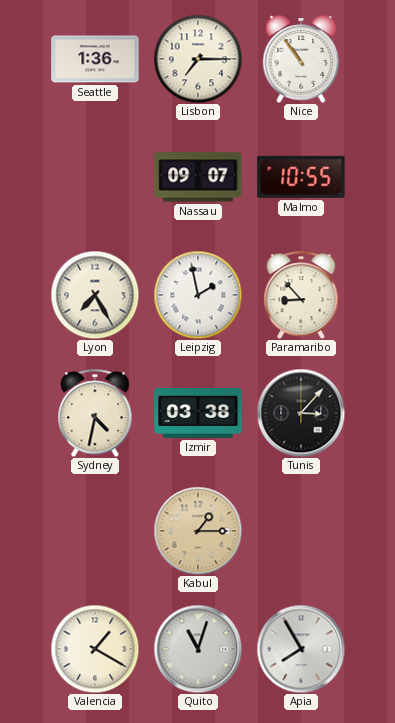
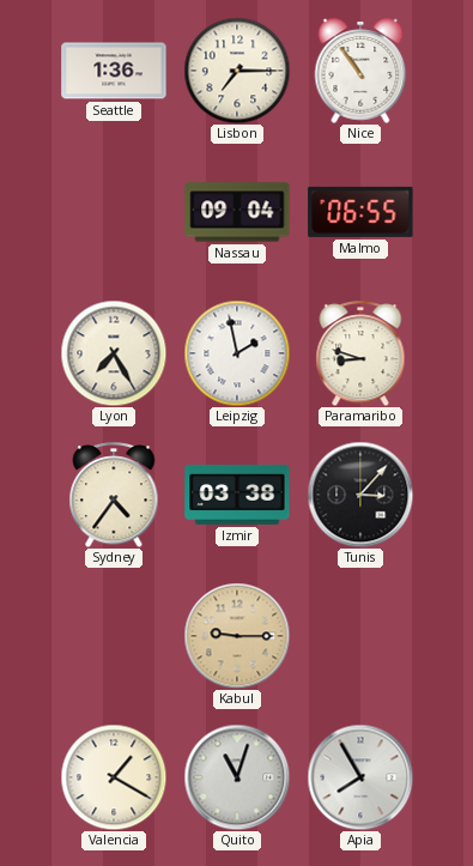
Nassau: 09:07 -> 09:04
Malmo: 10:55 -> 06:55
Paramaribo: 8:53 -> 8:48
Sydney: 4:32 -> 4:36
Kabul: 1:15 -> 9:15
